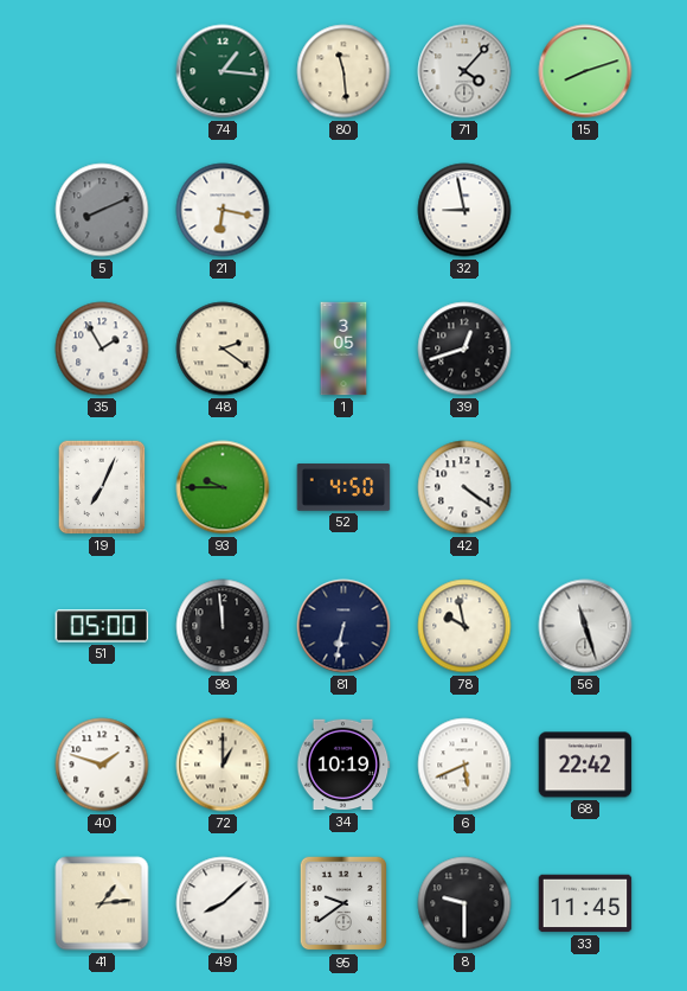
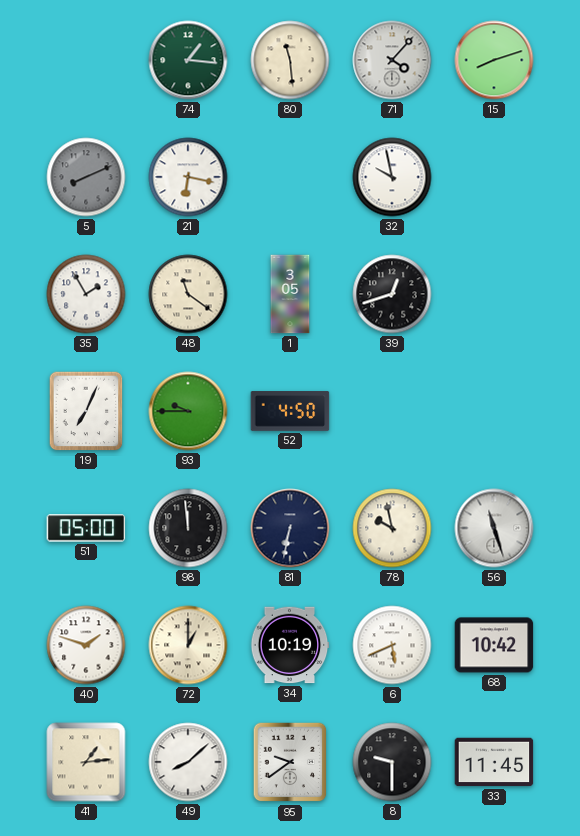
32: 8:58 -> 9:58
48: 2:21 -> 11:21
42: 4:21 -> none
68: 22:42 -> 10:42
